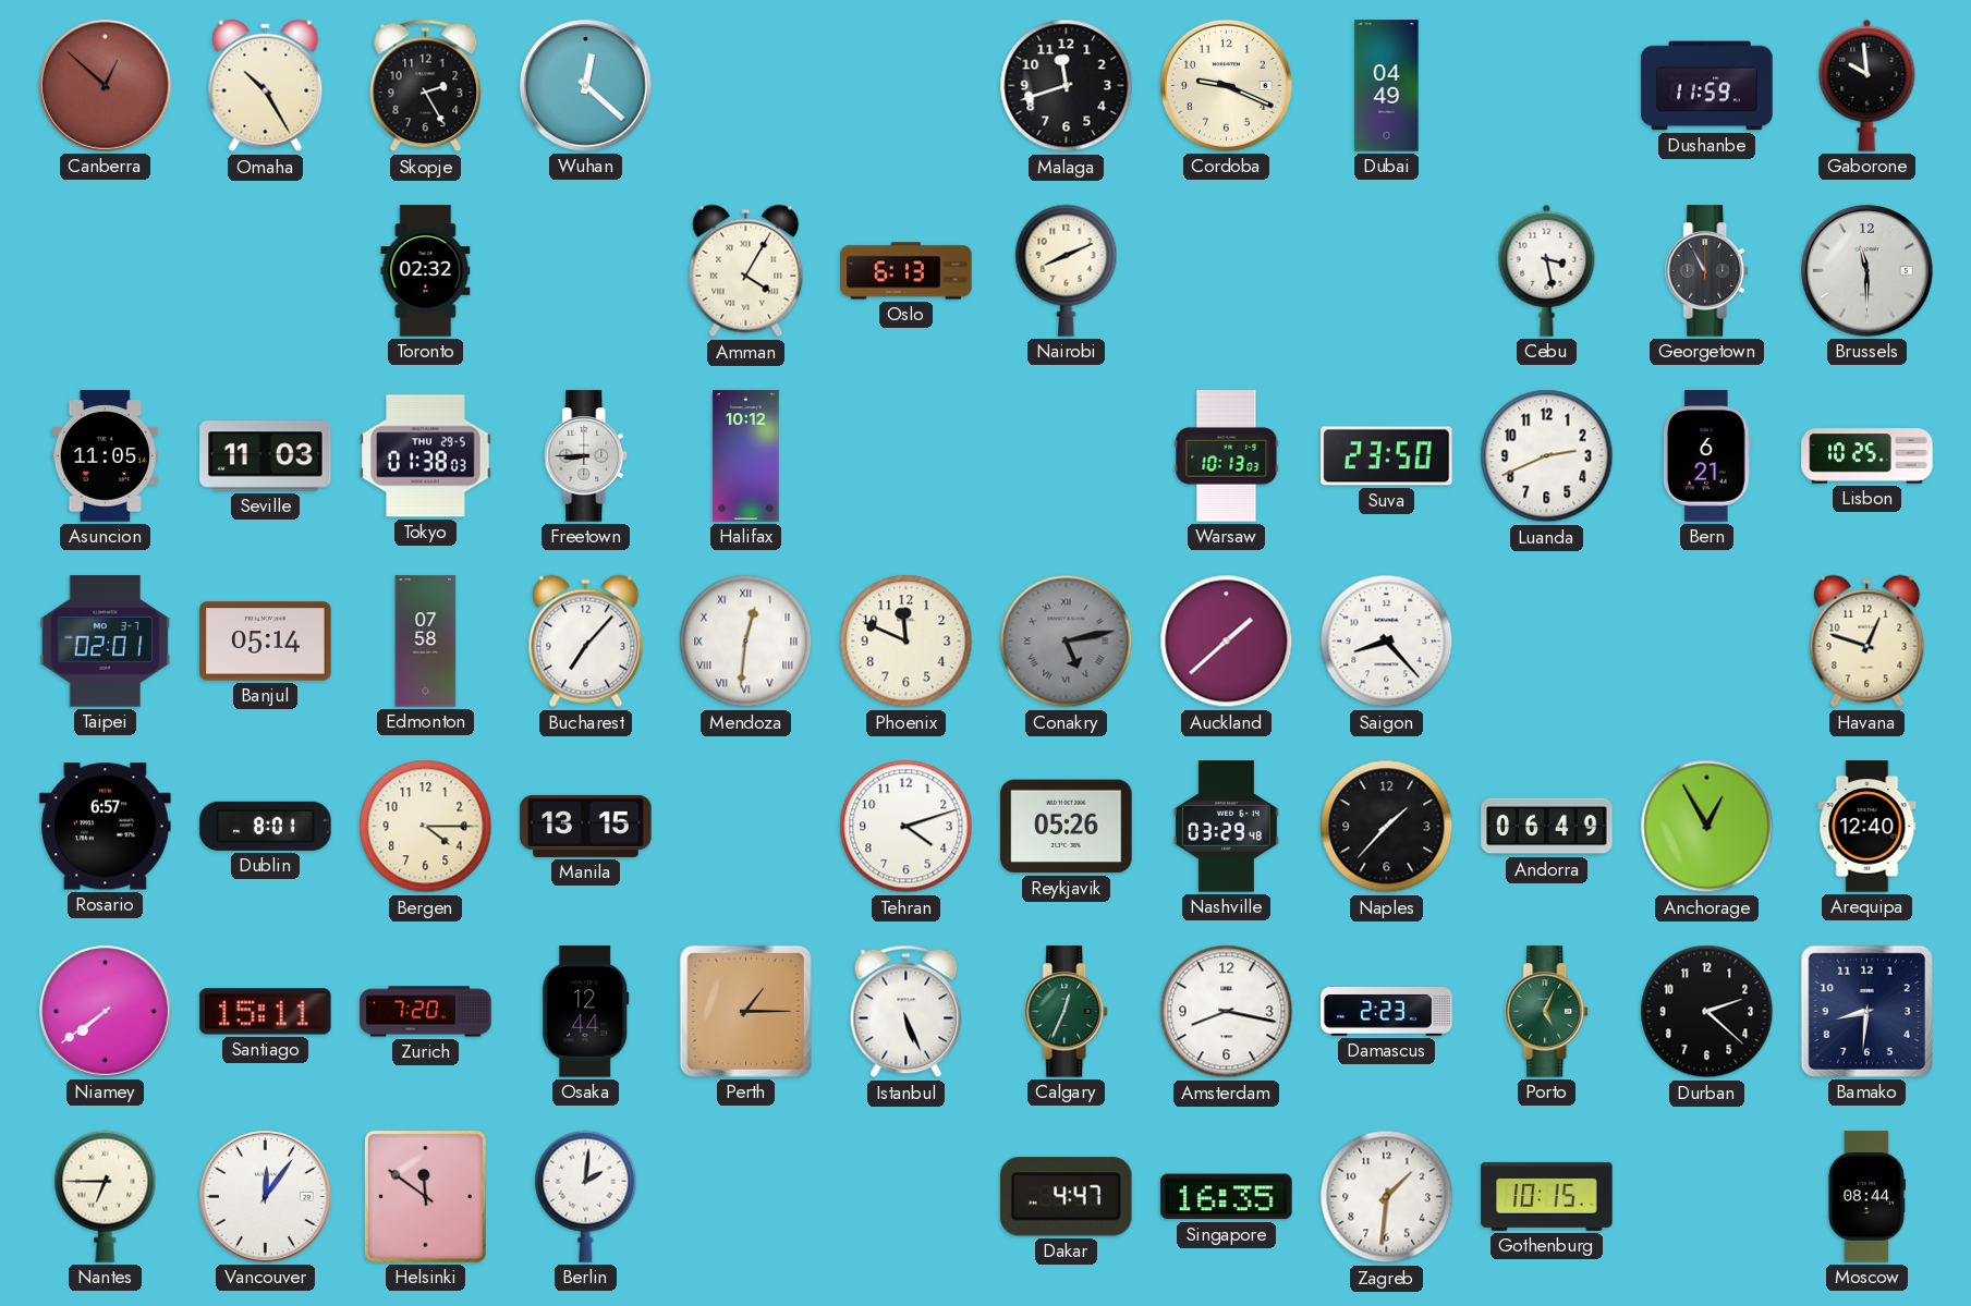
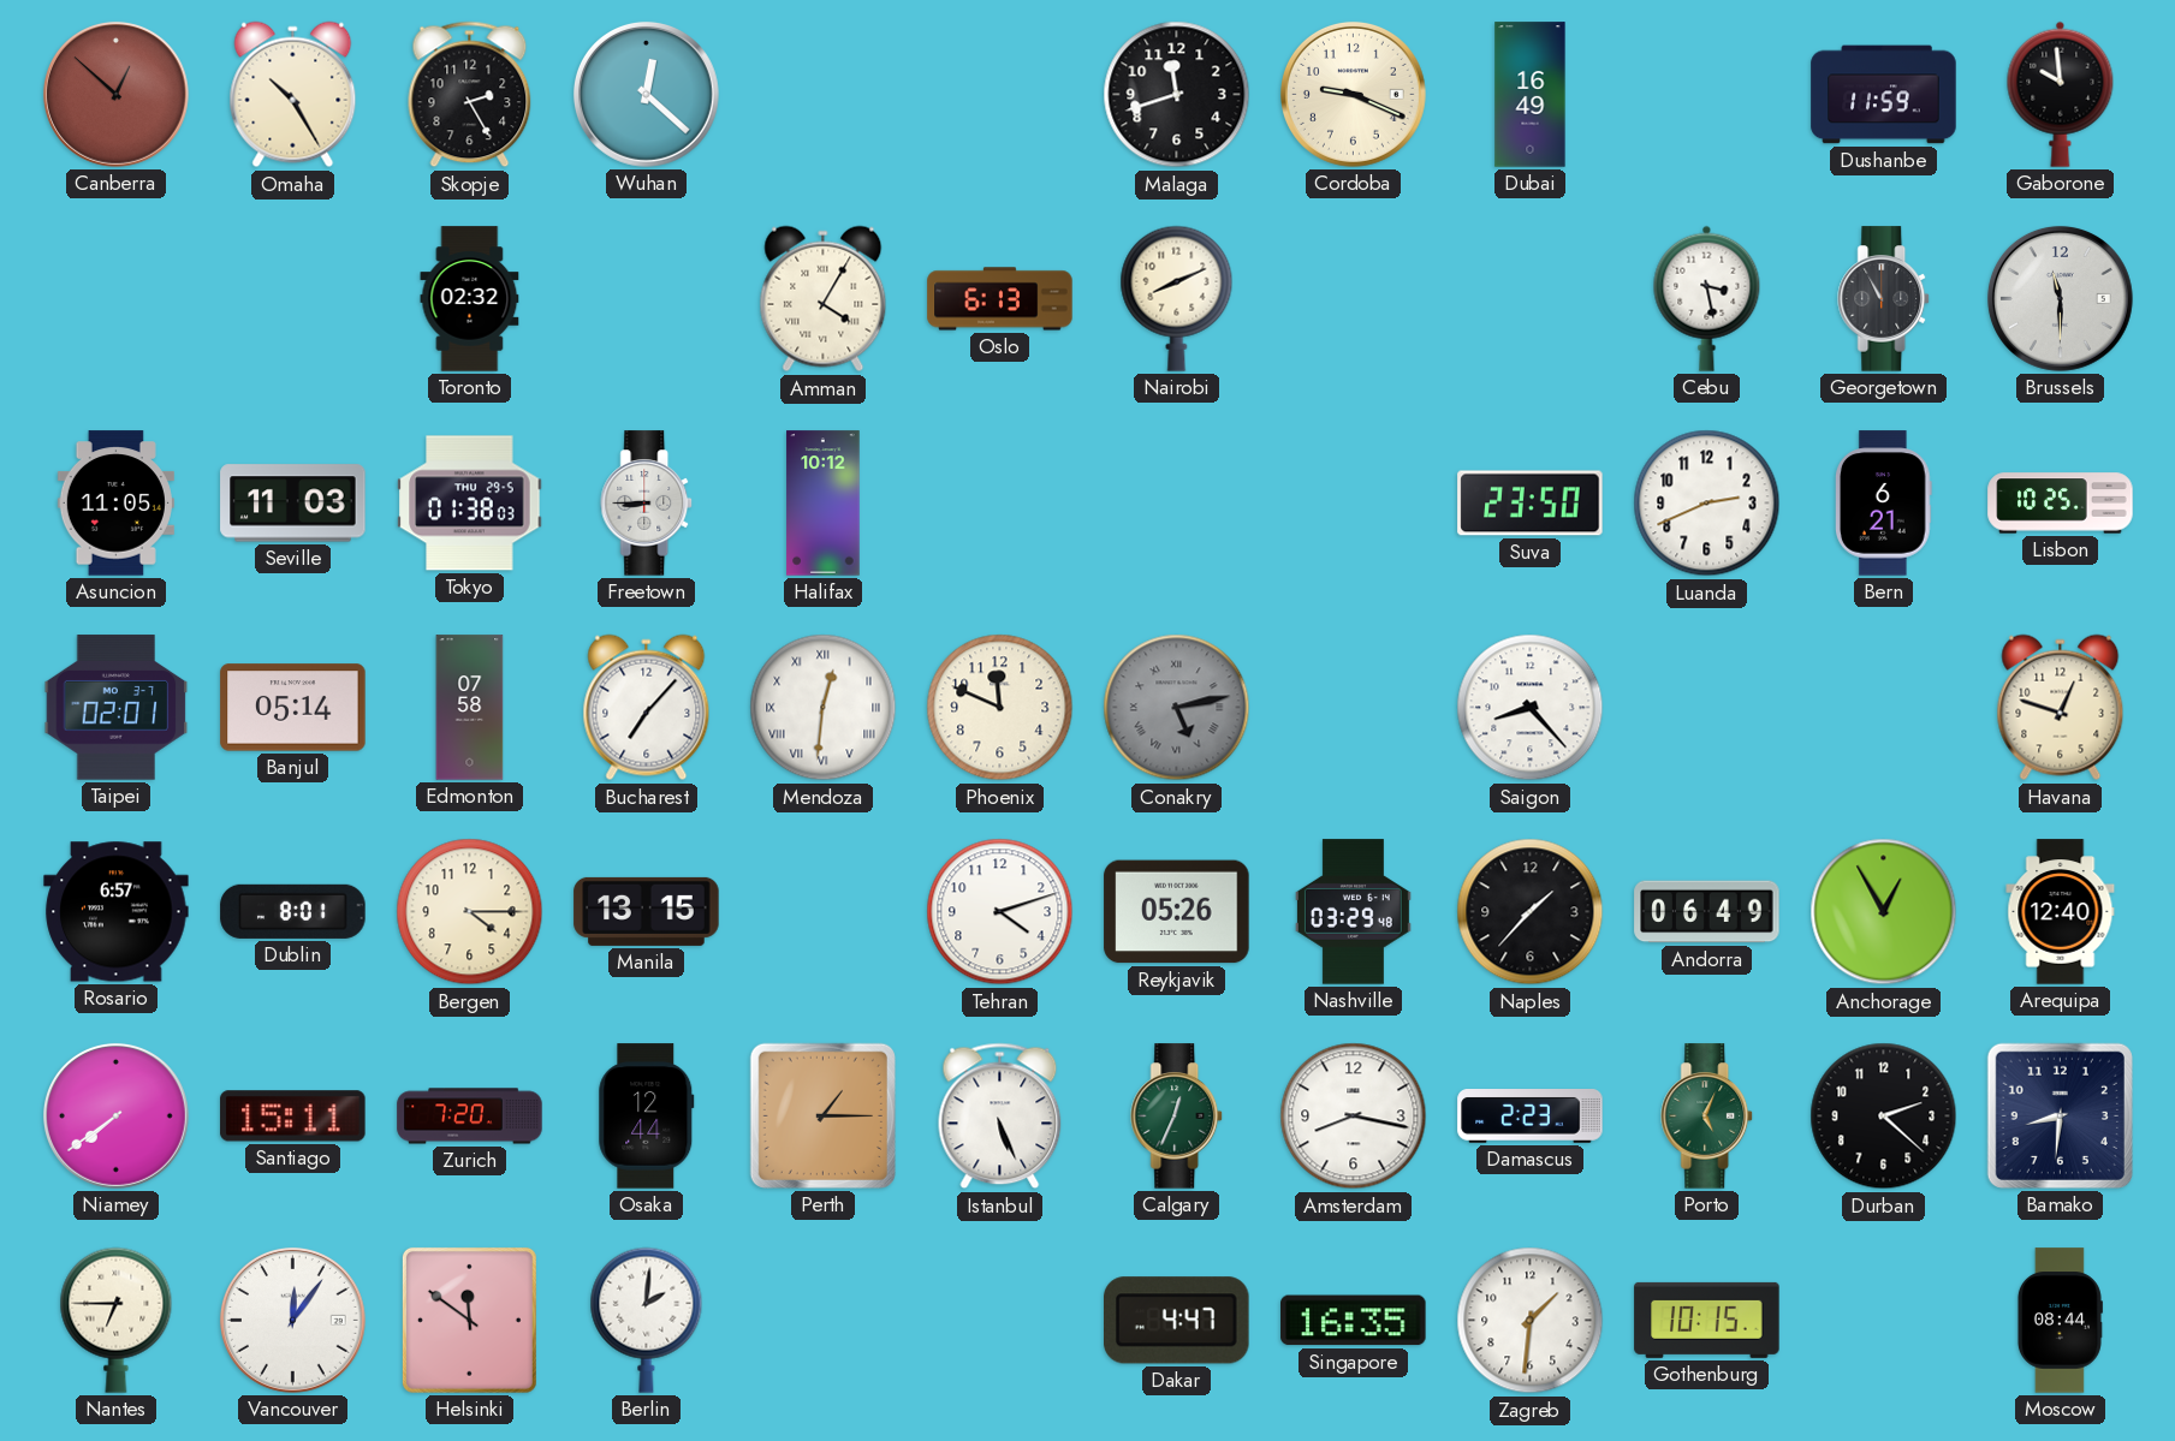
Dubai: 04:49 -> 16:49
Warsaw: 10:13 -> none
Auckland: 1:38 -> none
